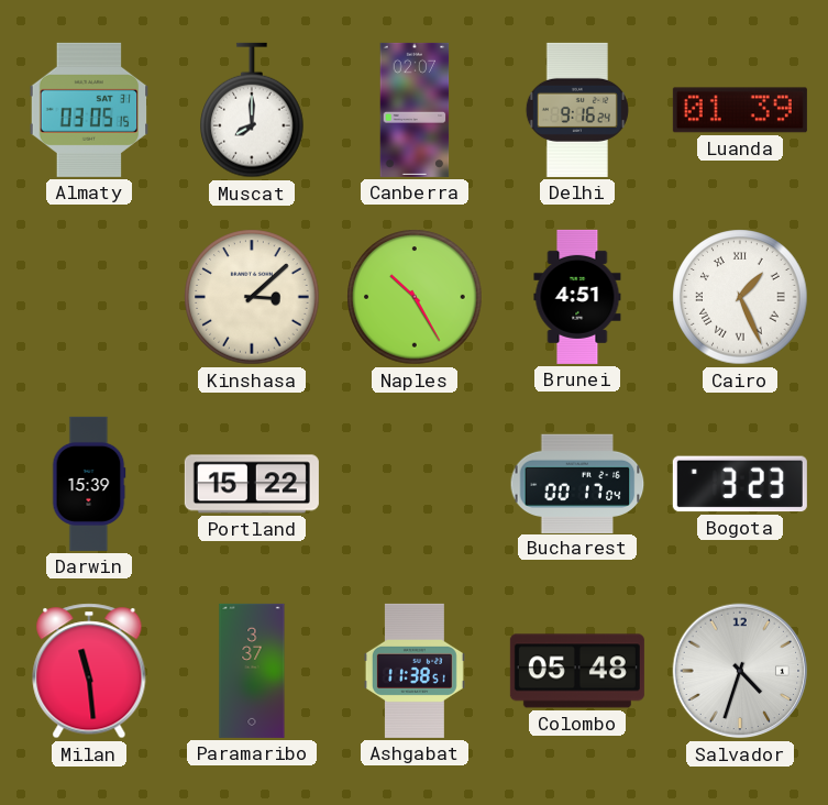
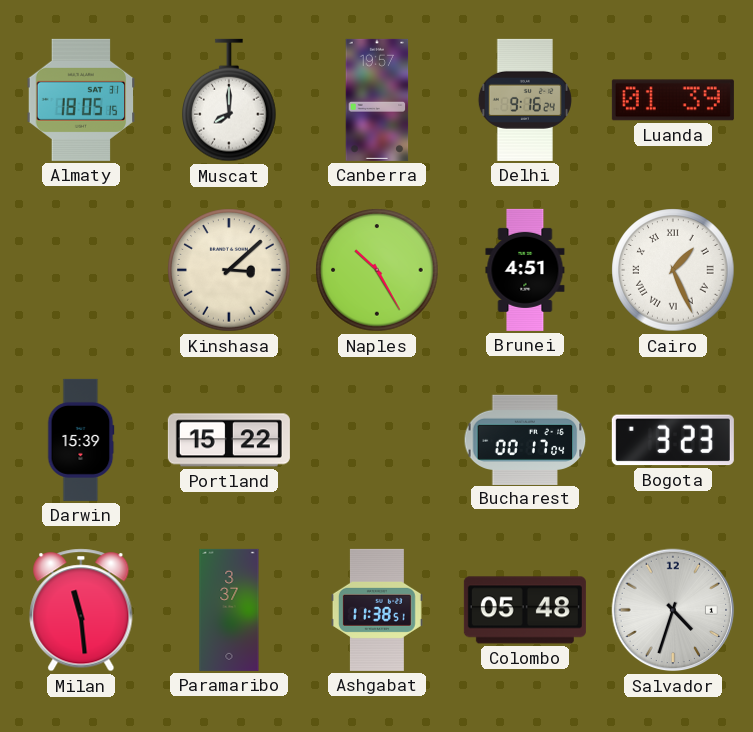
Almaty: 03:05 -> 18:05
Canberra: 02:07 -> 19:57
